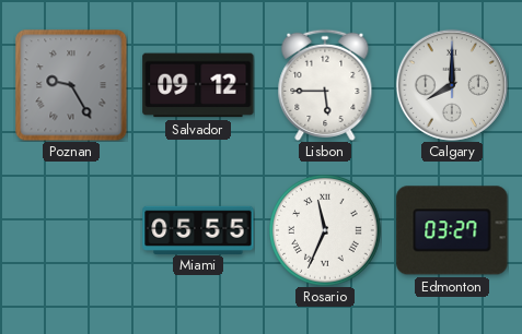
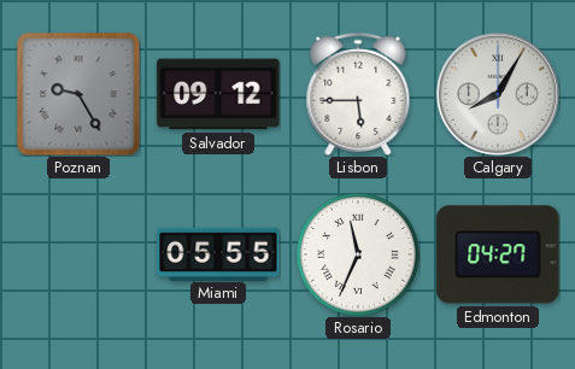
Calgary: 8:00 -> 8:05
Edmonton: 03:27 -> 04:27
